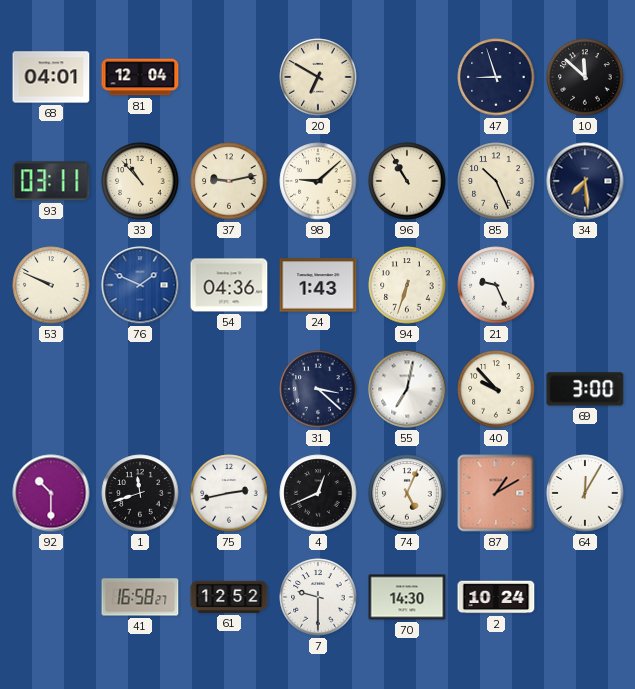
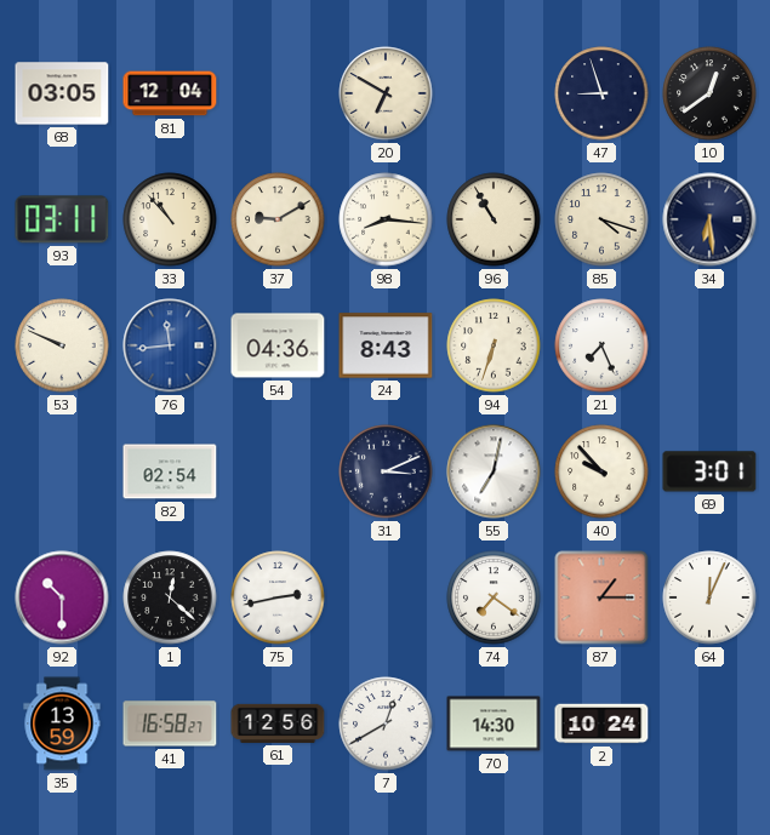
68: 04:01 -> 03:05
10: 11:52 -> 12:39
37: 9:13 -> 9:10
98: 9:08 -> 8:16
85: 10:26 -> 4:18
34: 7:29 -> 6:29
76: 1:49 -> 11:44
24: 1:43 -> 8:43
21: 9:26 -> 7:26
82: none -> 02:54
31: 3:22 -> 3:11
69: 3:00 -> 3:01
1: 11:42 -> 12:22
4: 12:41 -> none
74: 5:04 -> 7:21
87: 1:10 -> 1:15
64: 12:05 -> 12:04
35: none -> 13:59
61: 12:52 -> 12:56
7: 9:30 -> 12:40
